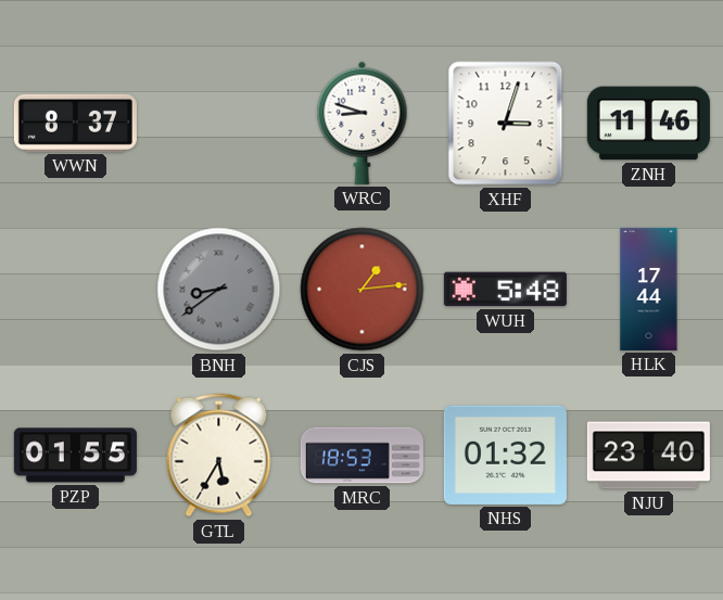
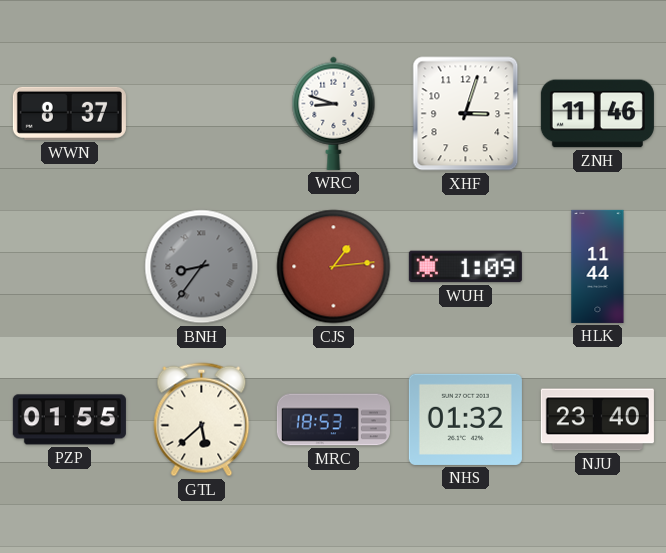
BNH: 8:39 -> 8:36
WUH: 5:48 -> 1:09
HLK: 17:44 -> 11:44
GTL: 5:35 -> 5:38
